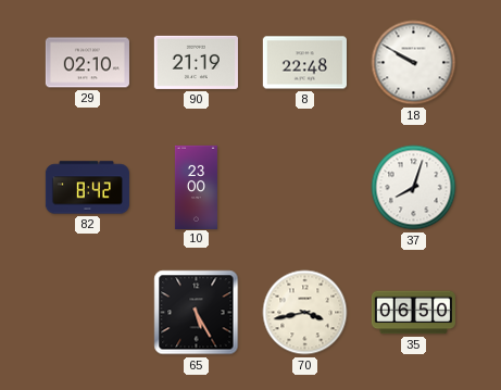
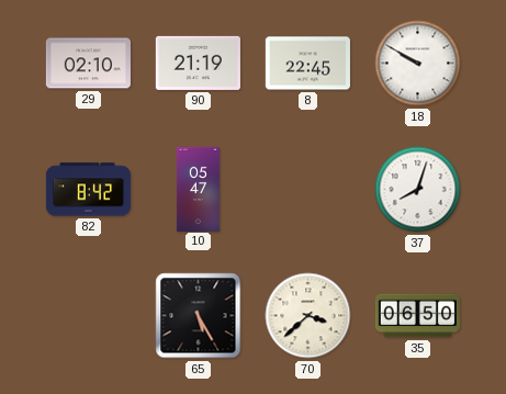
8: 22:48 -> 22:45
10: 23:00 -> 05:47
70: 3:43 -> 3:38
